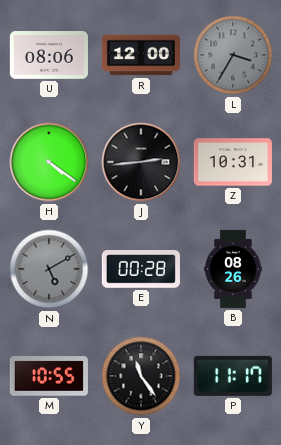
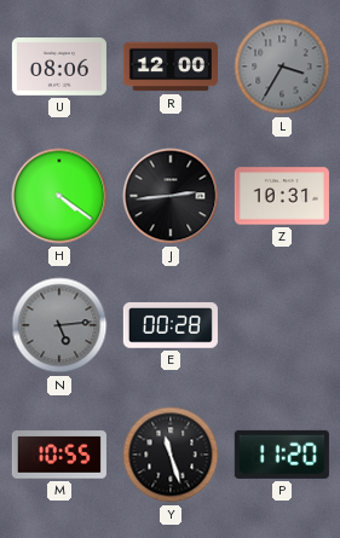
N: 5:10 -> 5:14
B: 08:26 -> none
Y: 11:24 -> 11:27
P: 11:17 -> 11:20
